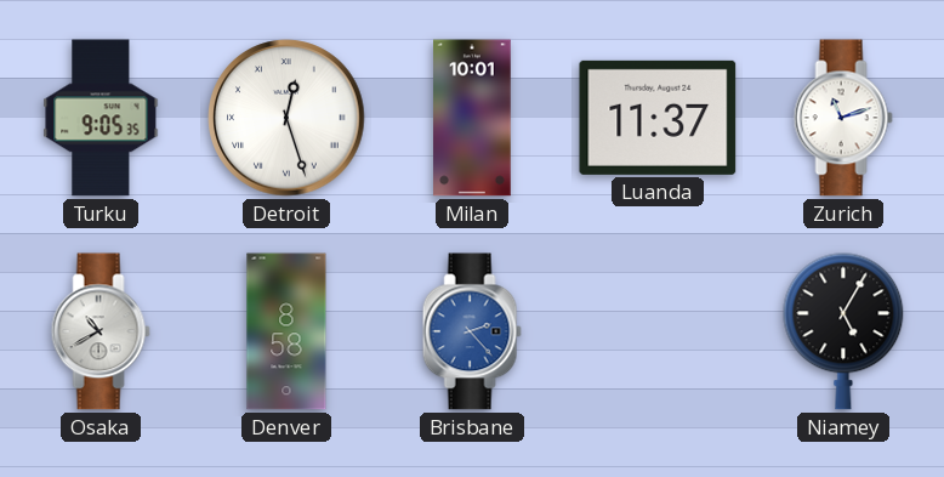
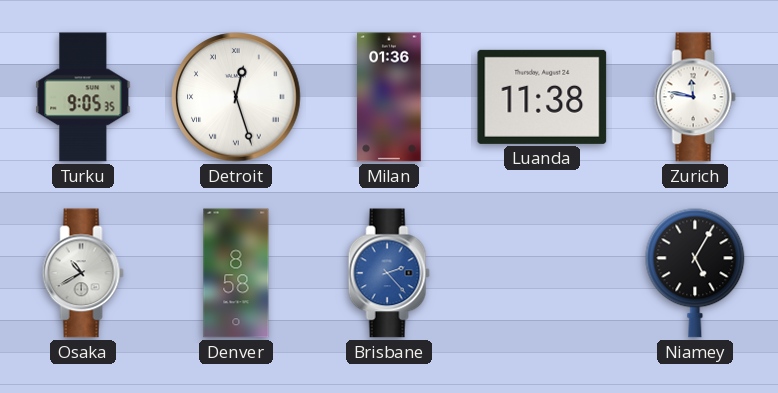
Milan: 10:01 -> 01:36
Luanda: 11:37 -> 11:38
Zurich: 11:12 -> 11:47
